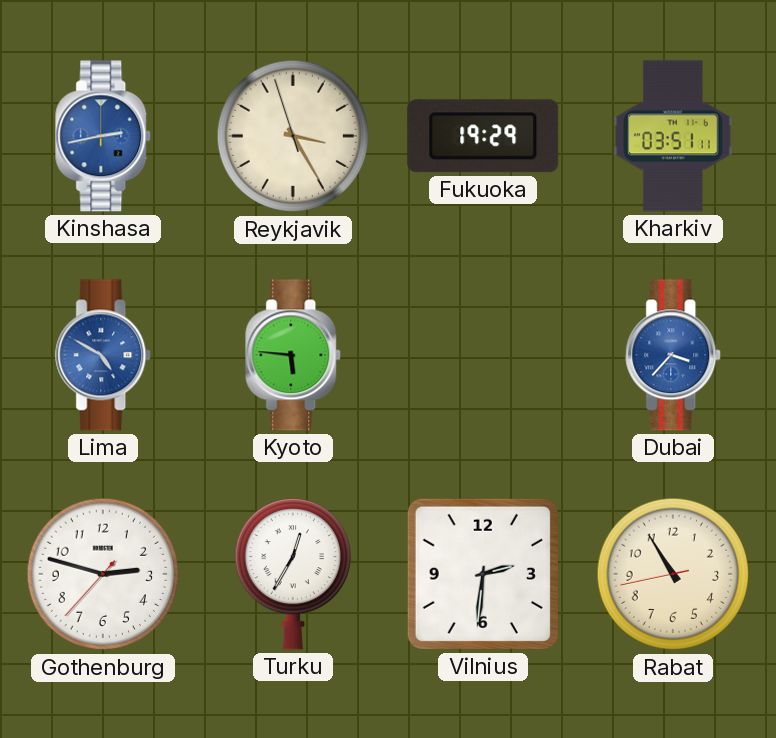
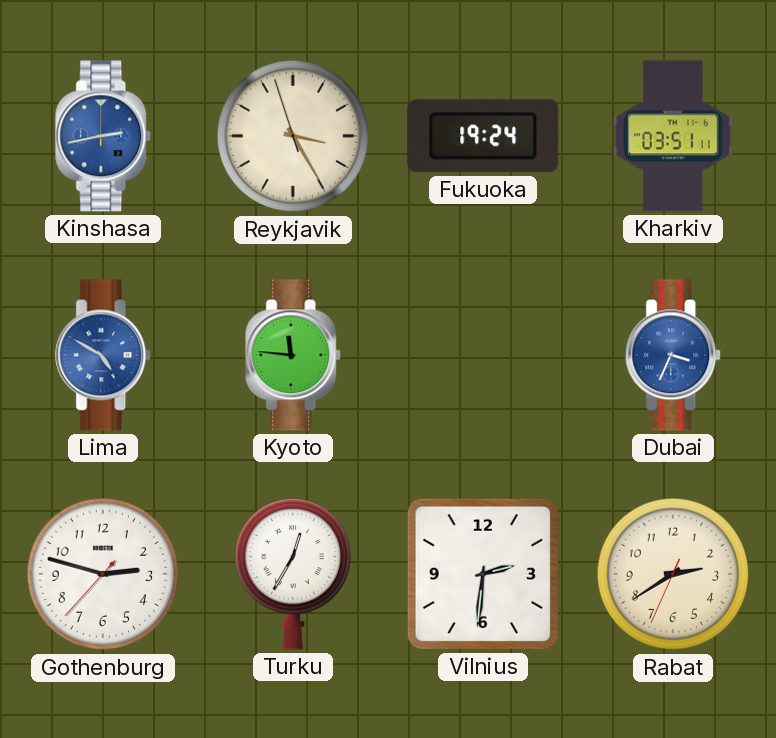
Fukuoka: 19:29 -> 19:24
Kyoto: 5:46 -> 11:46
Dubai: 3:37 -> 3:34
Rabat: 10:54 -> 2:39
